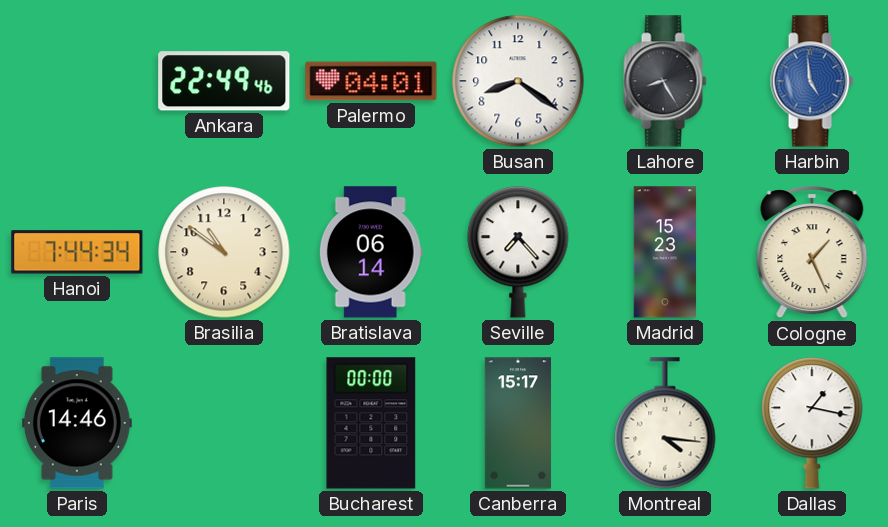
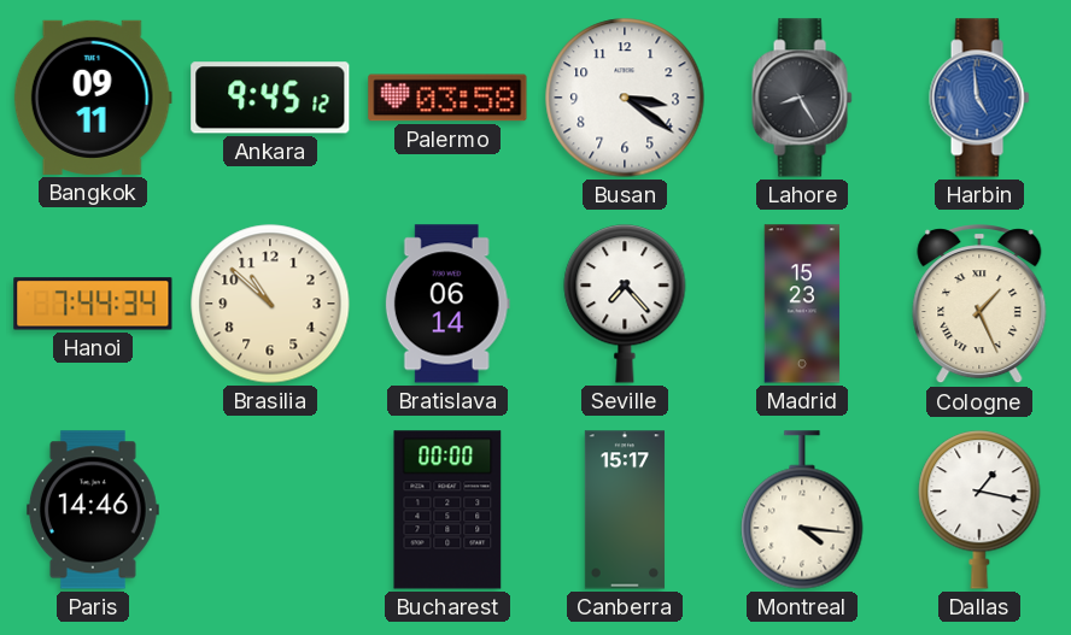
Bangkok: none -> 09:11
Ankara: 22:49 -> 9:45
Palermo: 04:01 -> 03:58
Busan: 8:21 -> 3:21
Brasilia: 10:51 -> 10:52
